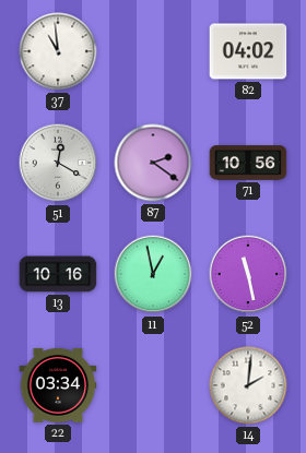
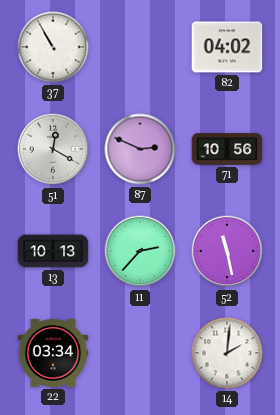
37: 10:59 -> 10:55
87: 2:21 -> 2:49
13: 10:16 -> 10:13
11: 12:58 -> 2:37
